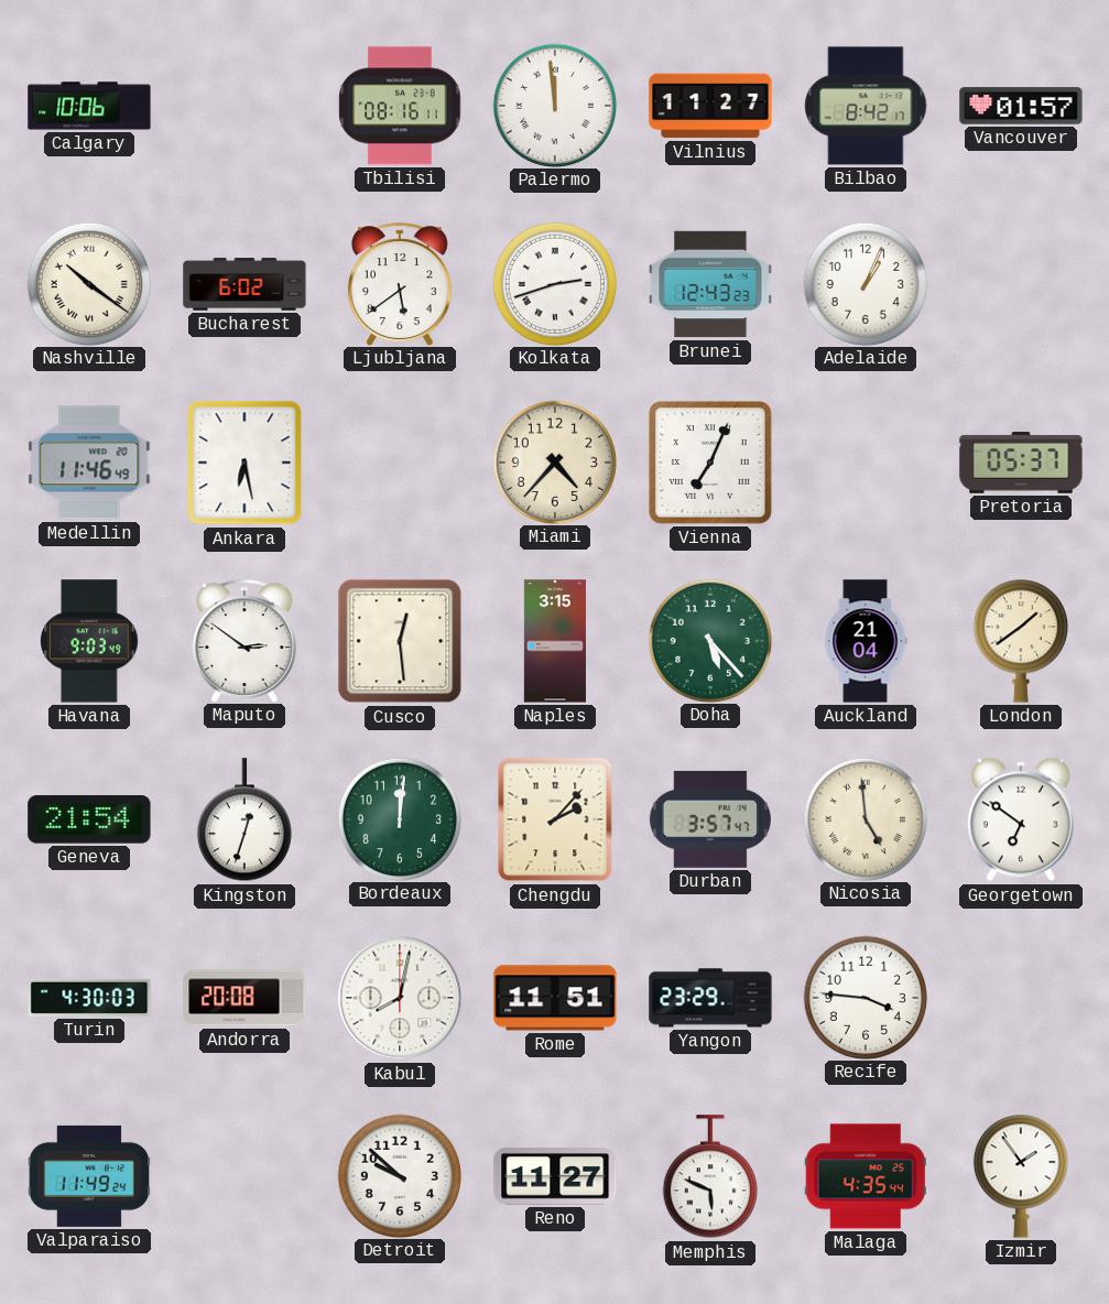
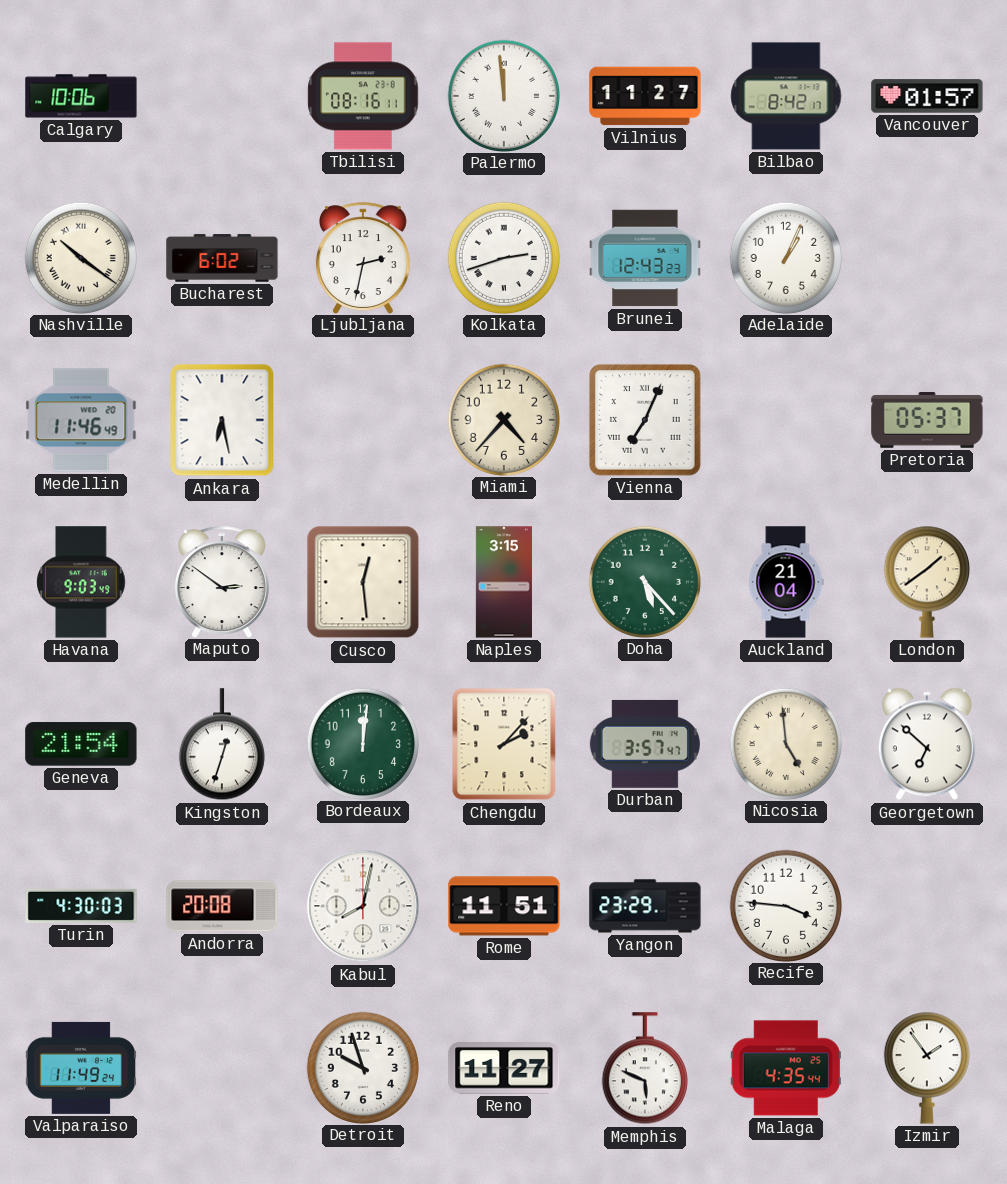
Ljubljana: 5:39 -> 2:32
Georgetown: 6:51 -> 6:52
Detroit: 9:52 -> 9:57
